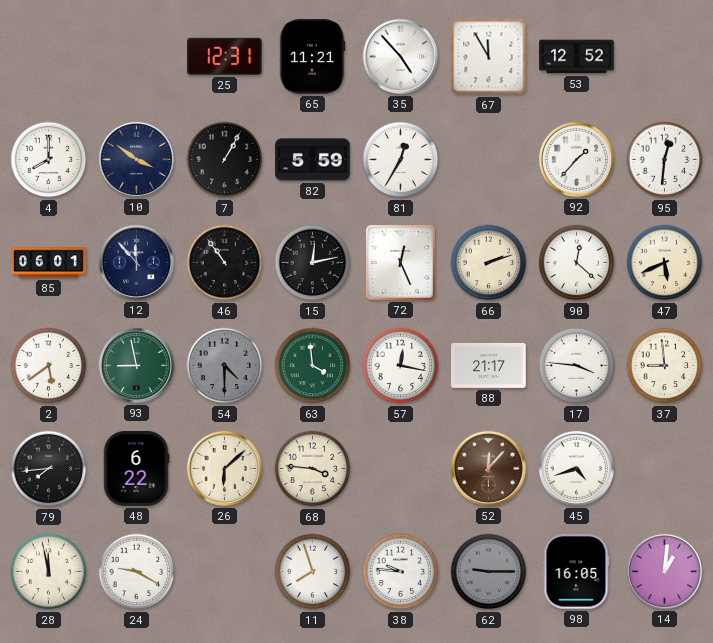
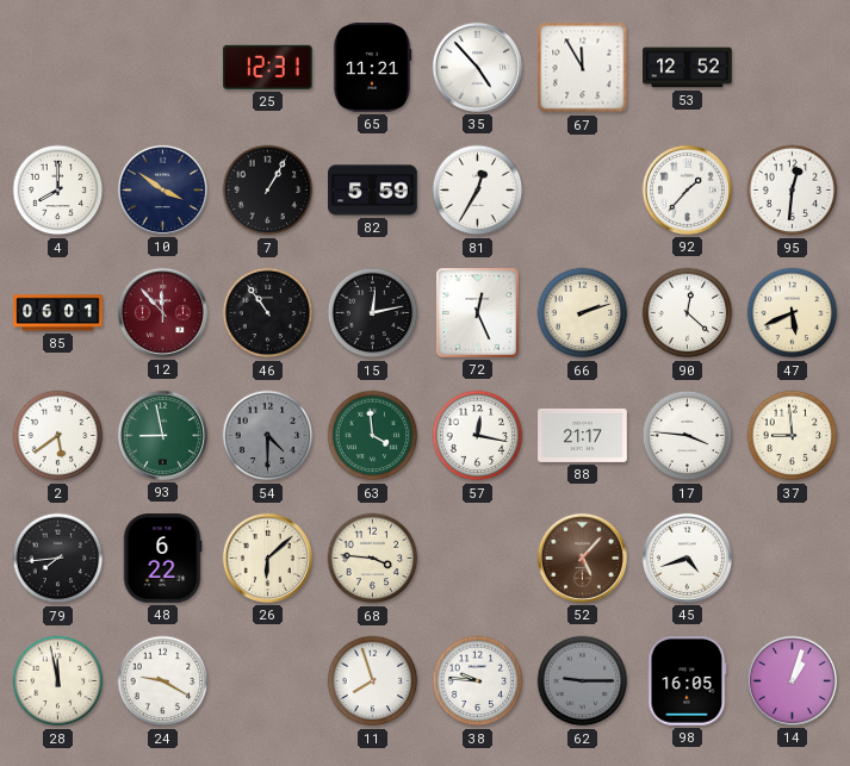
12 dial: navy -> burgundy
52: 12:07 -> 5:07
14: 1:01 -> 1:03
